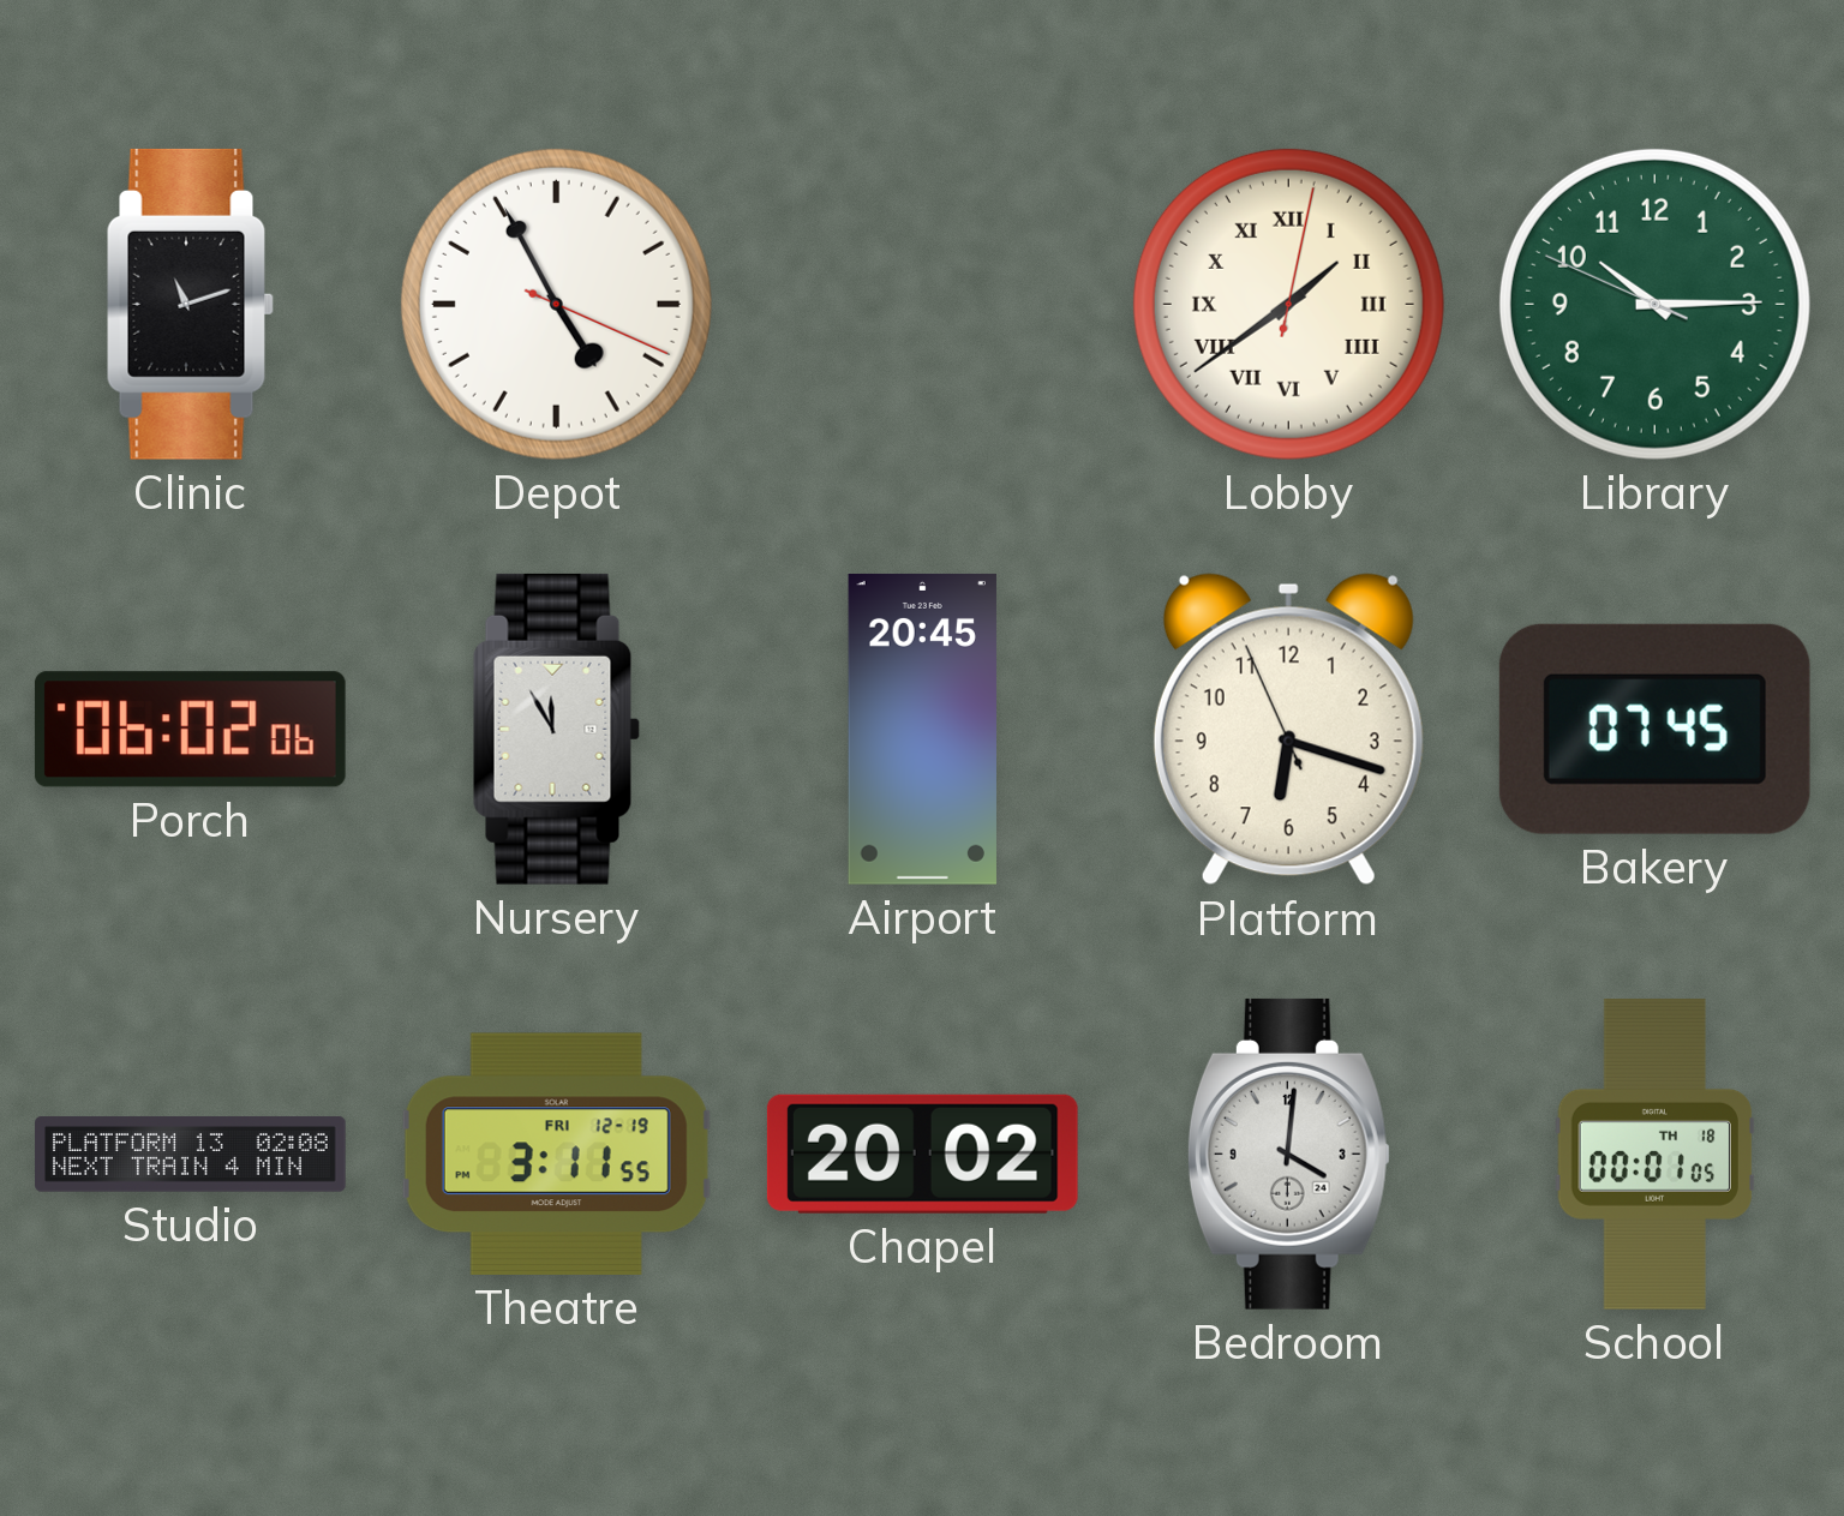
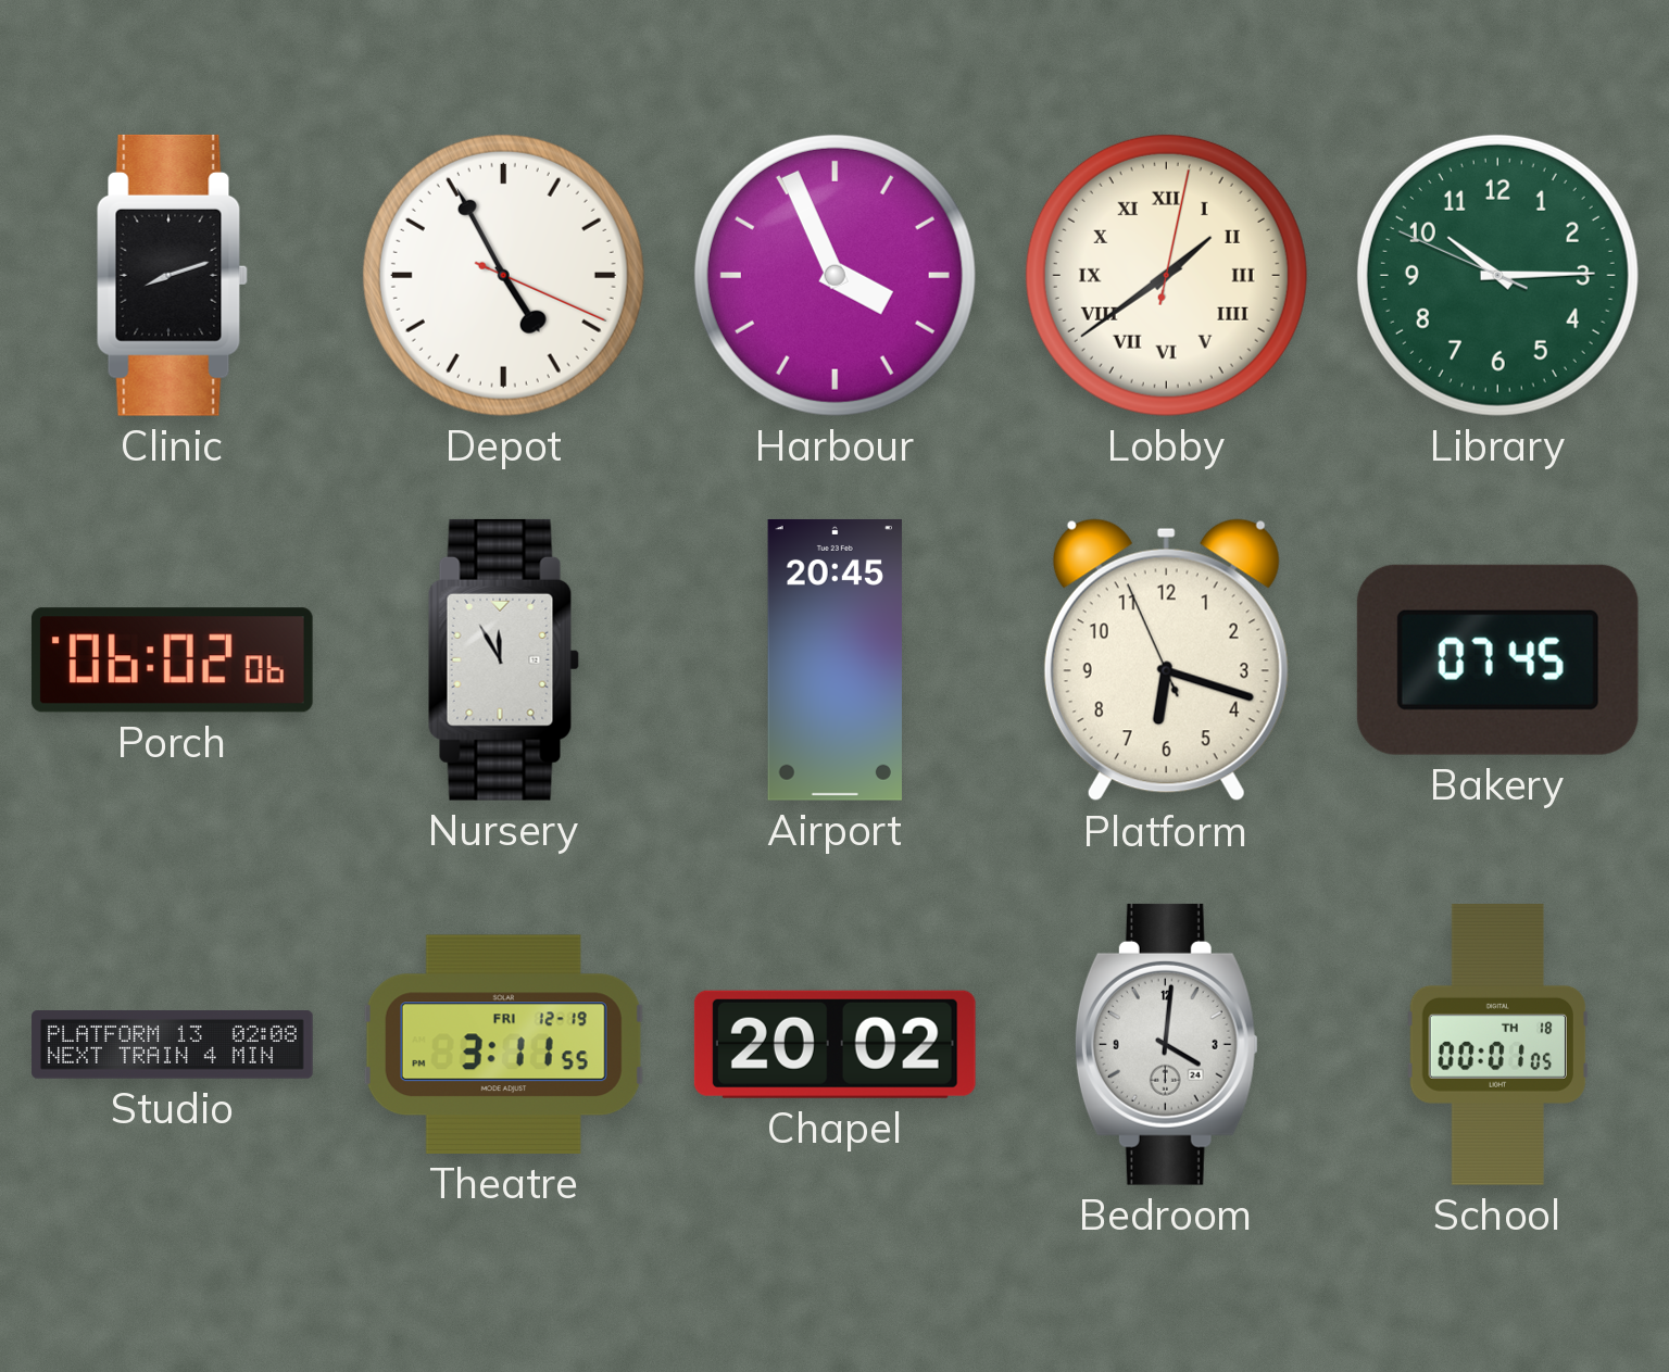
Clinic: 11:12 -> 8:12
Harbour: none -> 3:56
